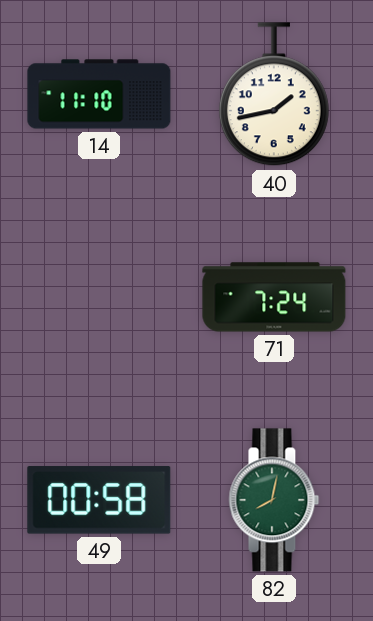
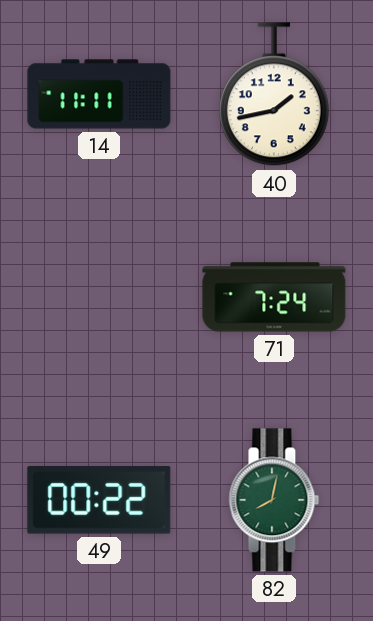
14: 11:10 -> 11:11
49: 00:58 -> 00:22
